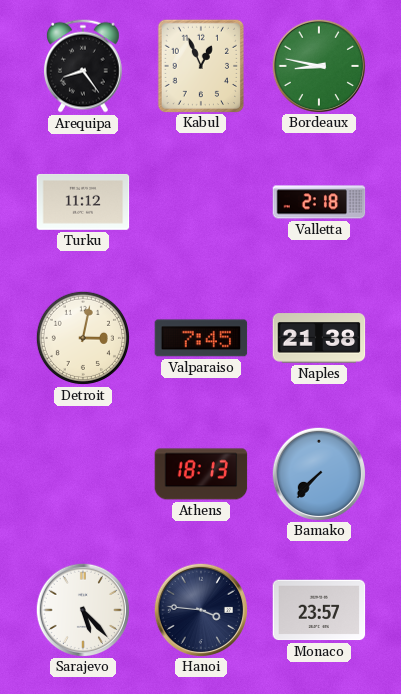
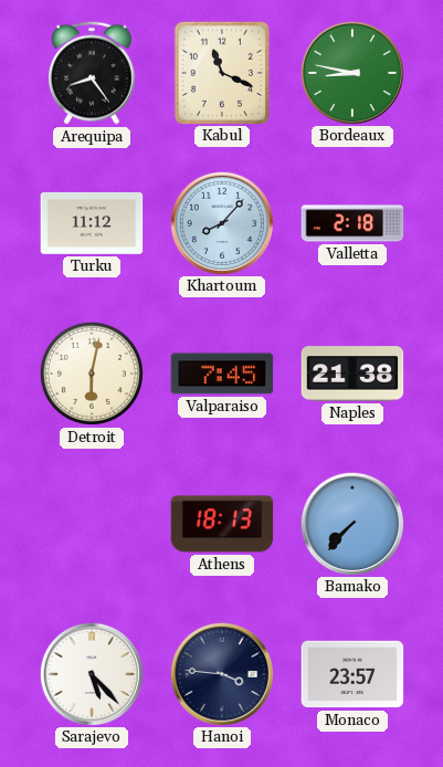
Kabul: 12:56 -> 11:19
Khartoum: none -> 8:07
Detroit: 3:02 -> 6:02
